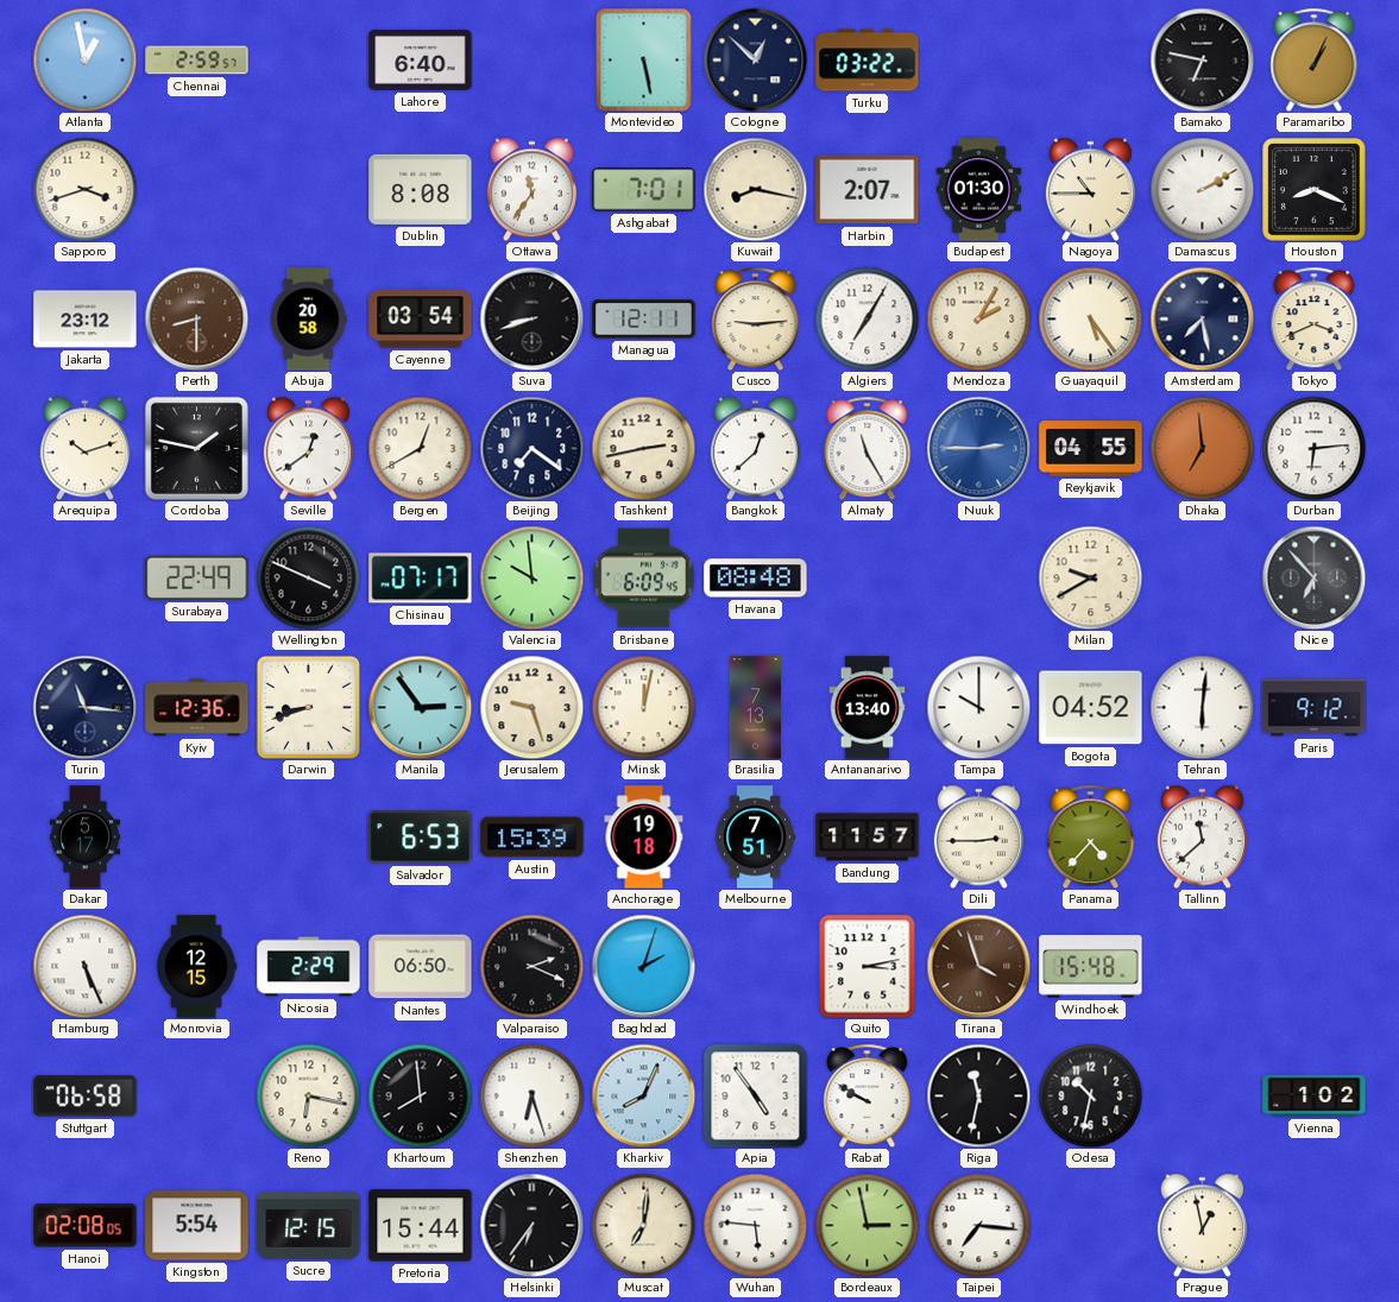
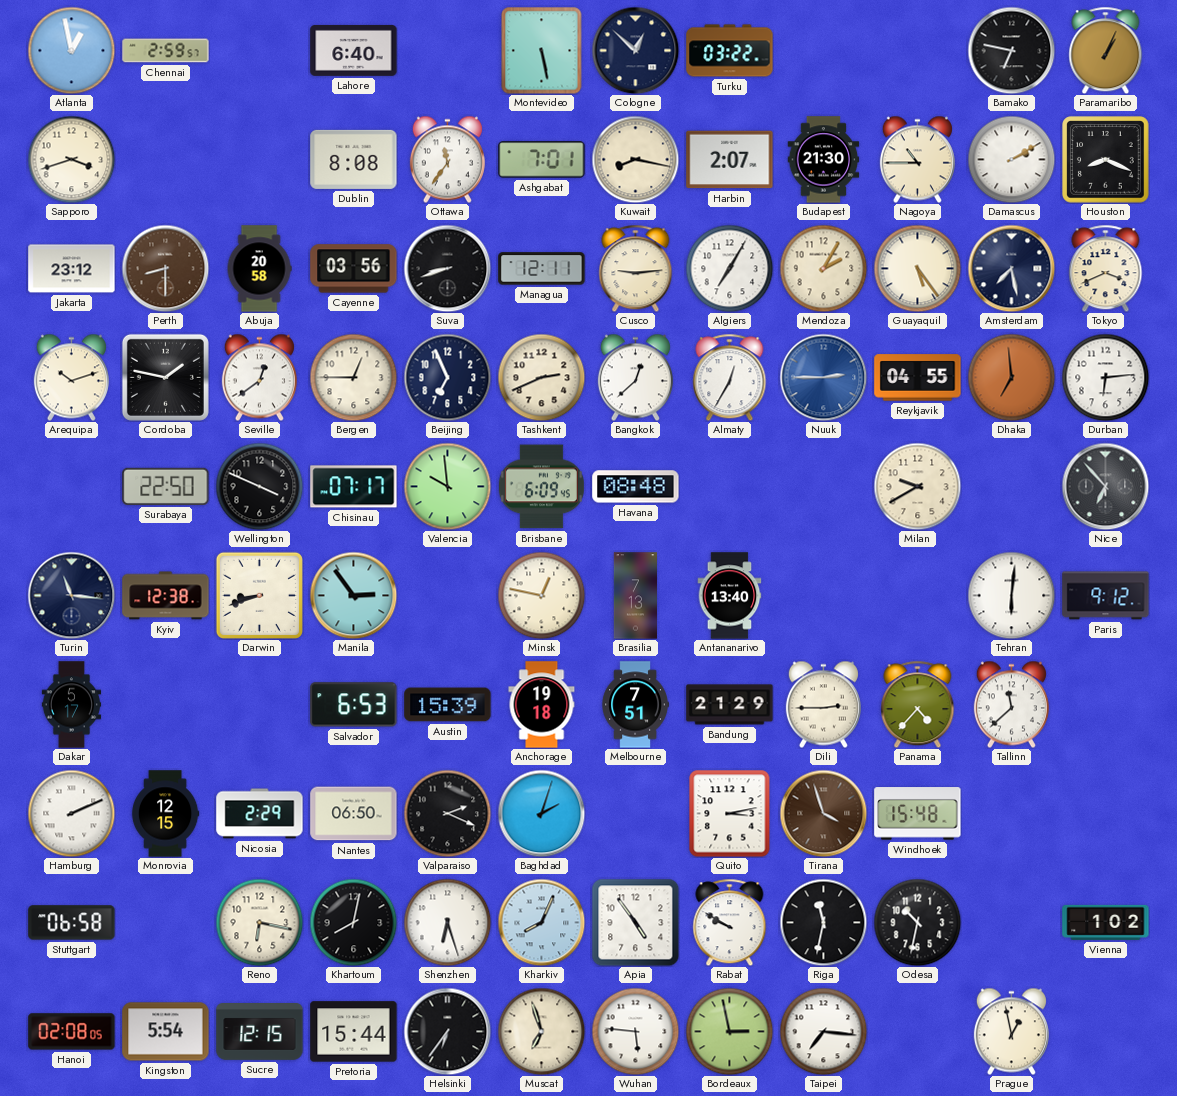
Budapest: 01:30 -> 21:30
Cayenne: 03:54 -> 03:56
Bergen: 12:40 -> 12:45
Beijing: 7:21 -> 6:56
Tashkent: 2:43 -> 2:41
Almaty: 11:25 -> 12:35
Surabaya: 22:49 -> 22:50
Kyiv: 12:36 -> 12:38
Jerusalem: 9:27 -> none
Minsk: 12:02 -> 12:47
Tampa: 10:00 -> none
Bogota: 04:52 -> none
Bandung: 11:57 -> 21:29
Hamburg: 5:26 -> 2:11
Khartoum: 7:59 -> 8:02
Muscat: 7:01 -> 6:57
